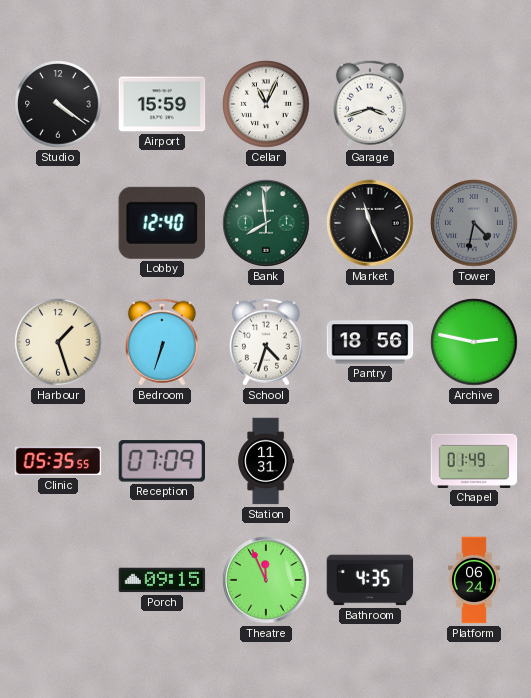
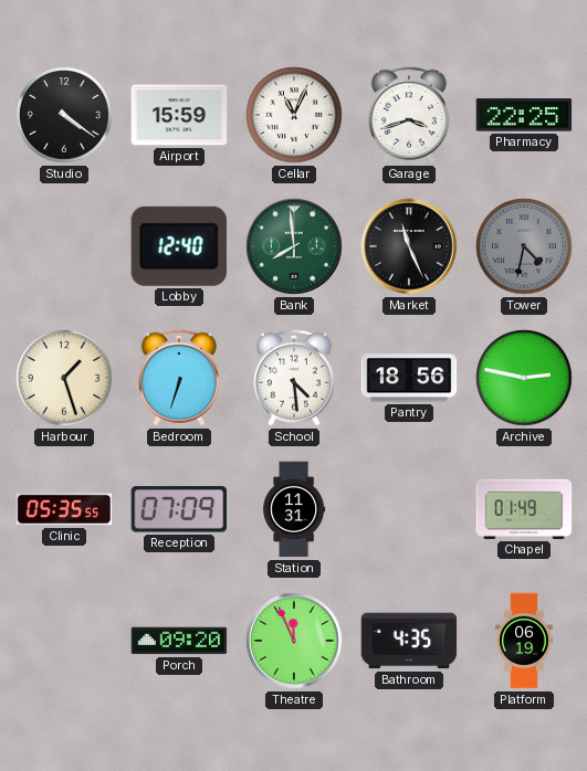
Pharmacy: none -> 22:25
School: 4:33 -> 4:29
Porch: 09:15 -> 09:20
Platform: 06:24 -> 06:19
